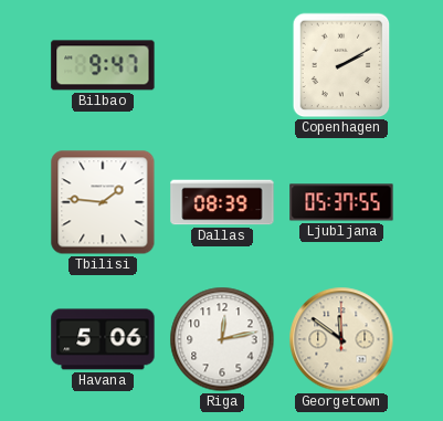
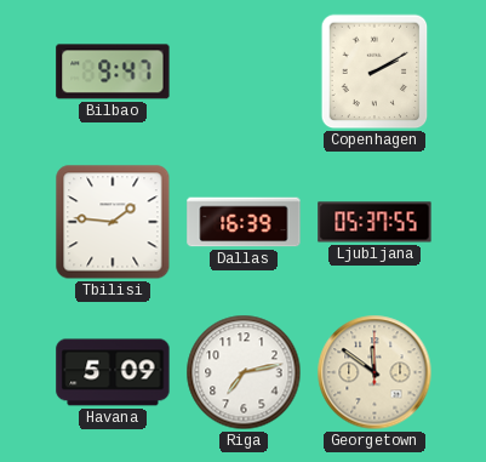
Dallas: 08:39 -> 16:39
Havana: 5:06 -> 5:09
Riga: 12:13 -> 7:13
